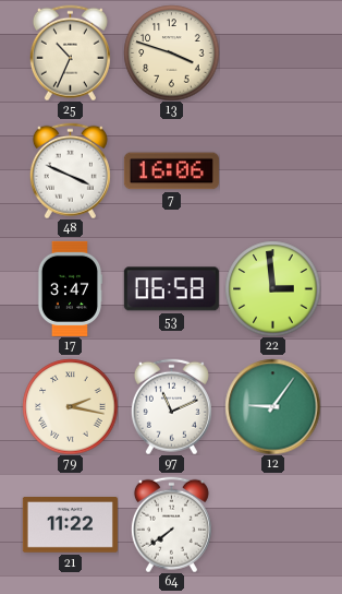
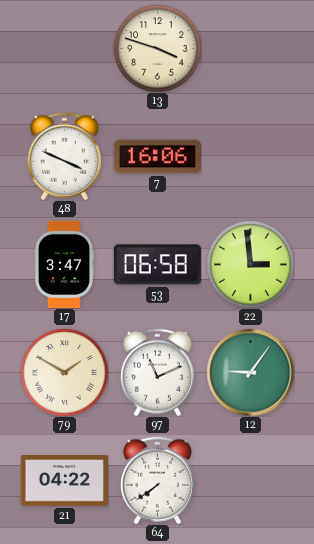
25: 10:34 -> none
79: 2:17 -> 1:50
21: 11:22 -> 04:22
